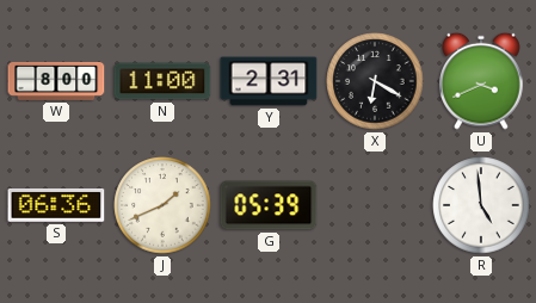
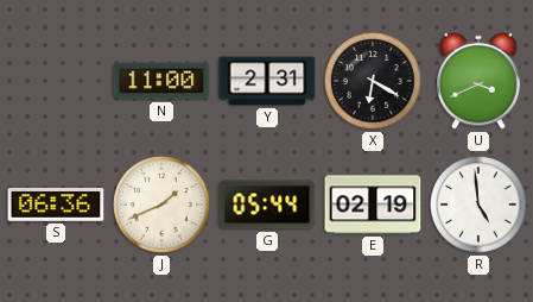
W: 8:00 -> none
G: 05:39 -> 05:44
E: none -> 02:19
